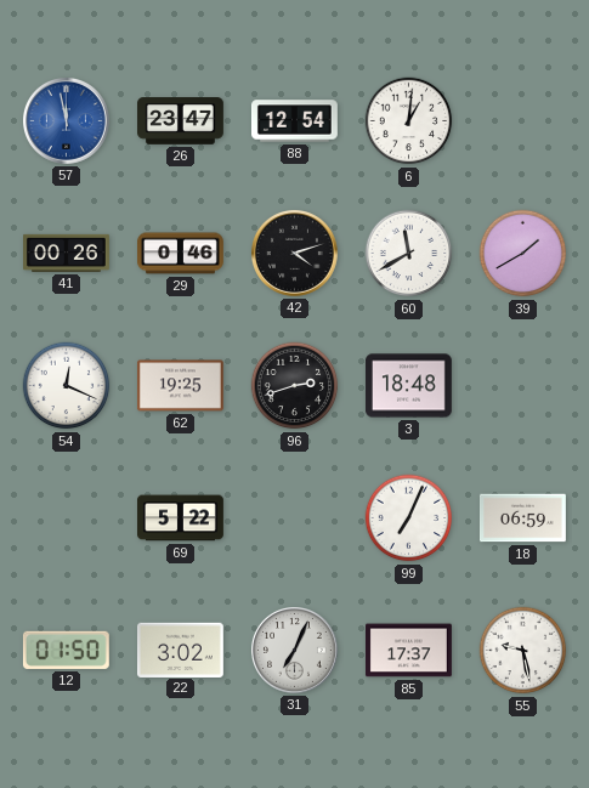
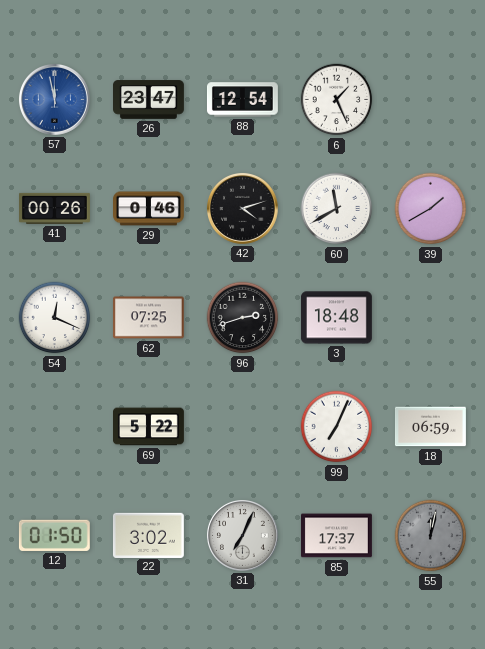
6: 1:01 -> 1:26
62: 19:25 -> 07:25
55: 9:28 -> 12:02
55 dial: white -> grey
